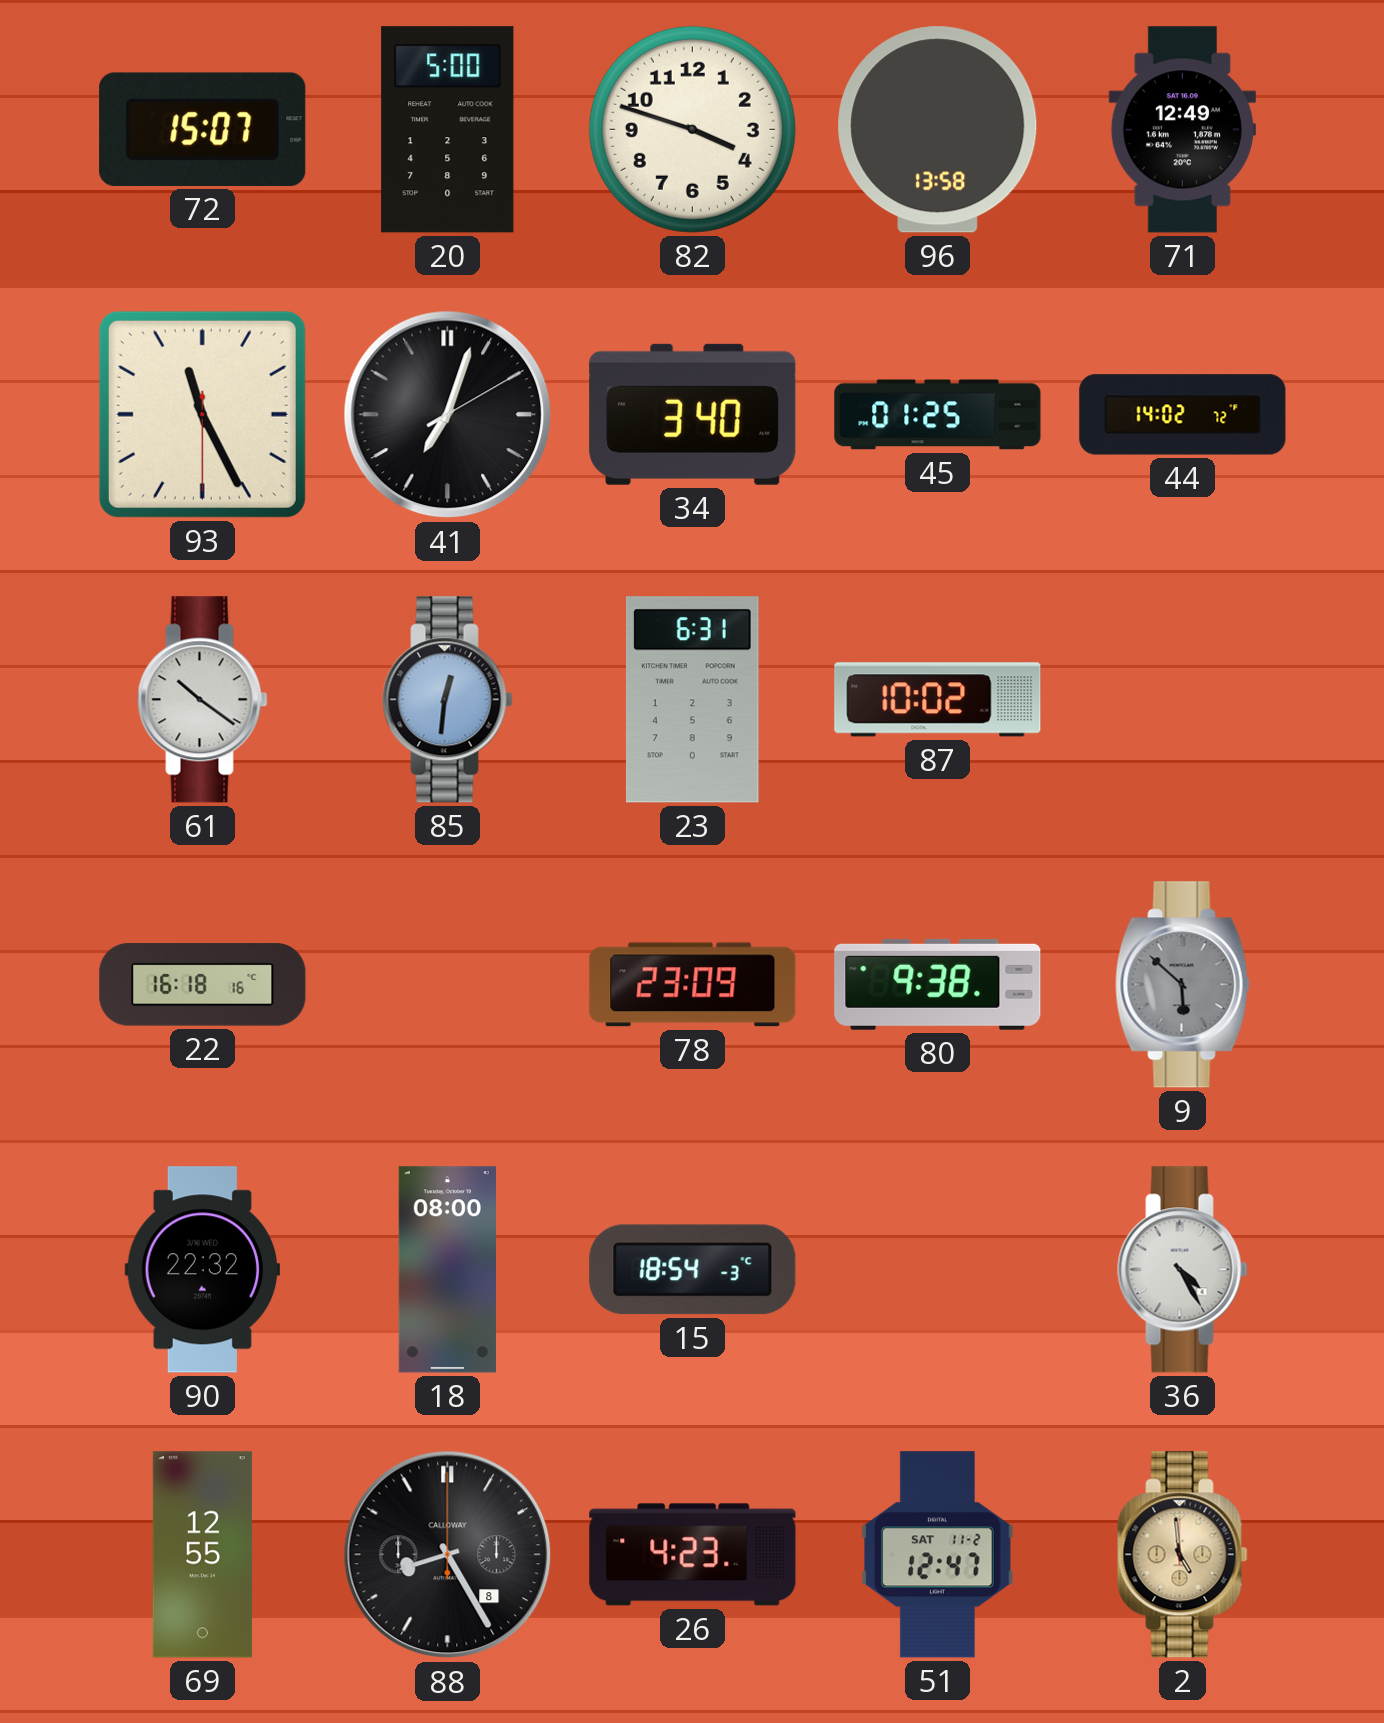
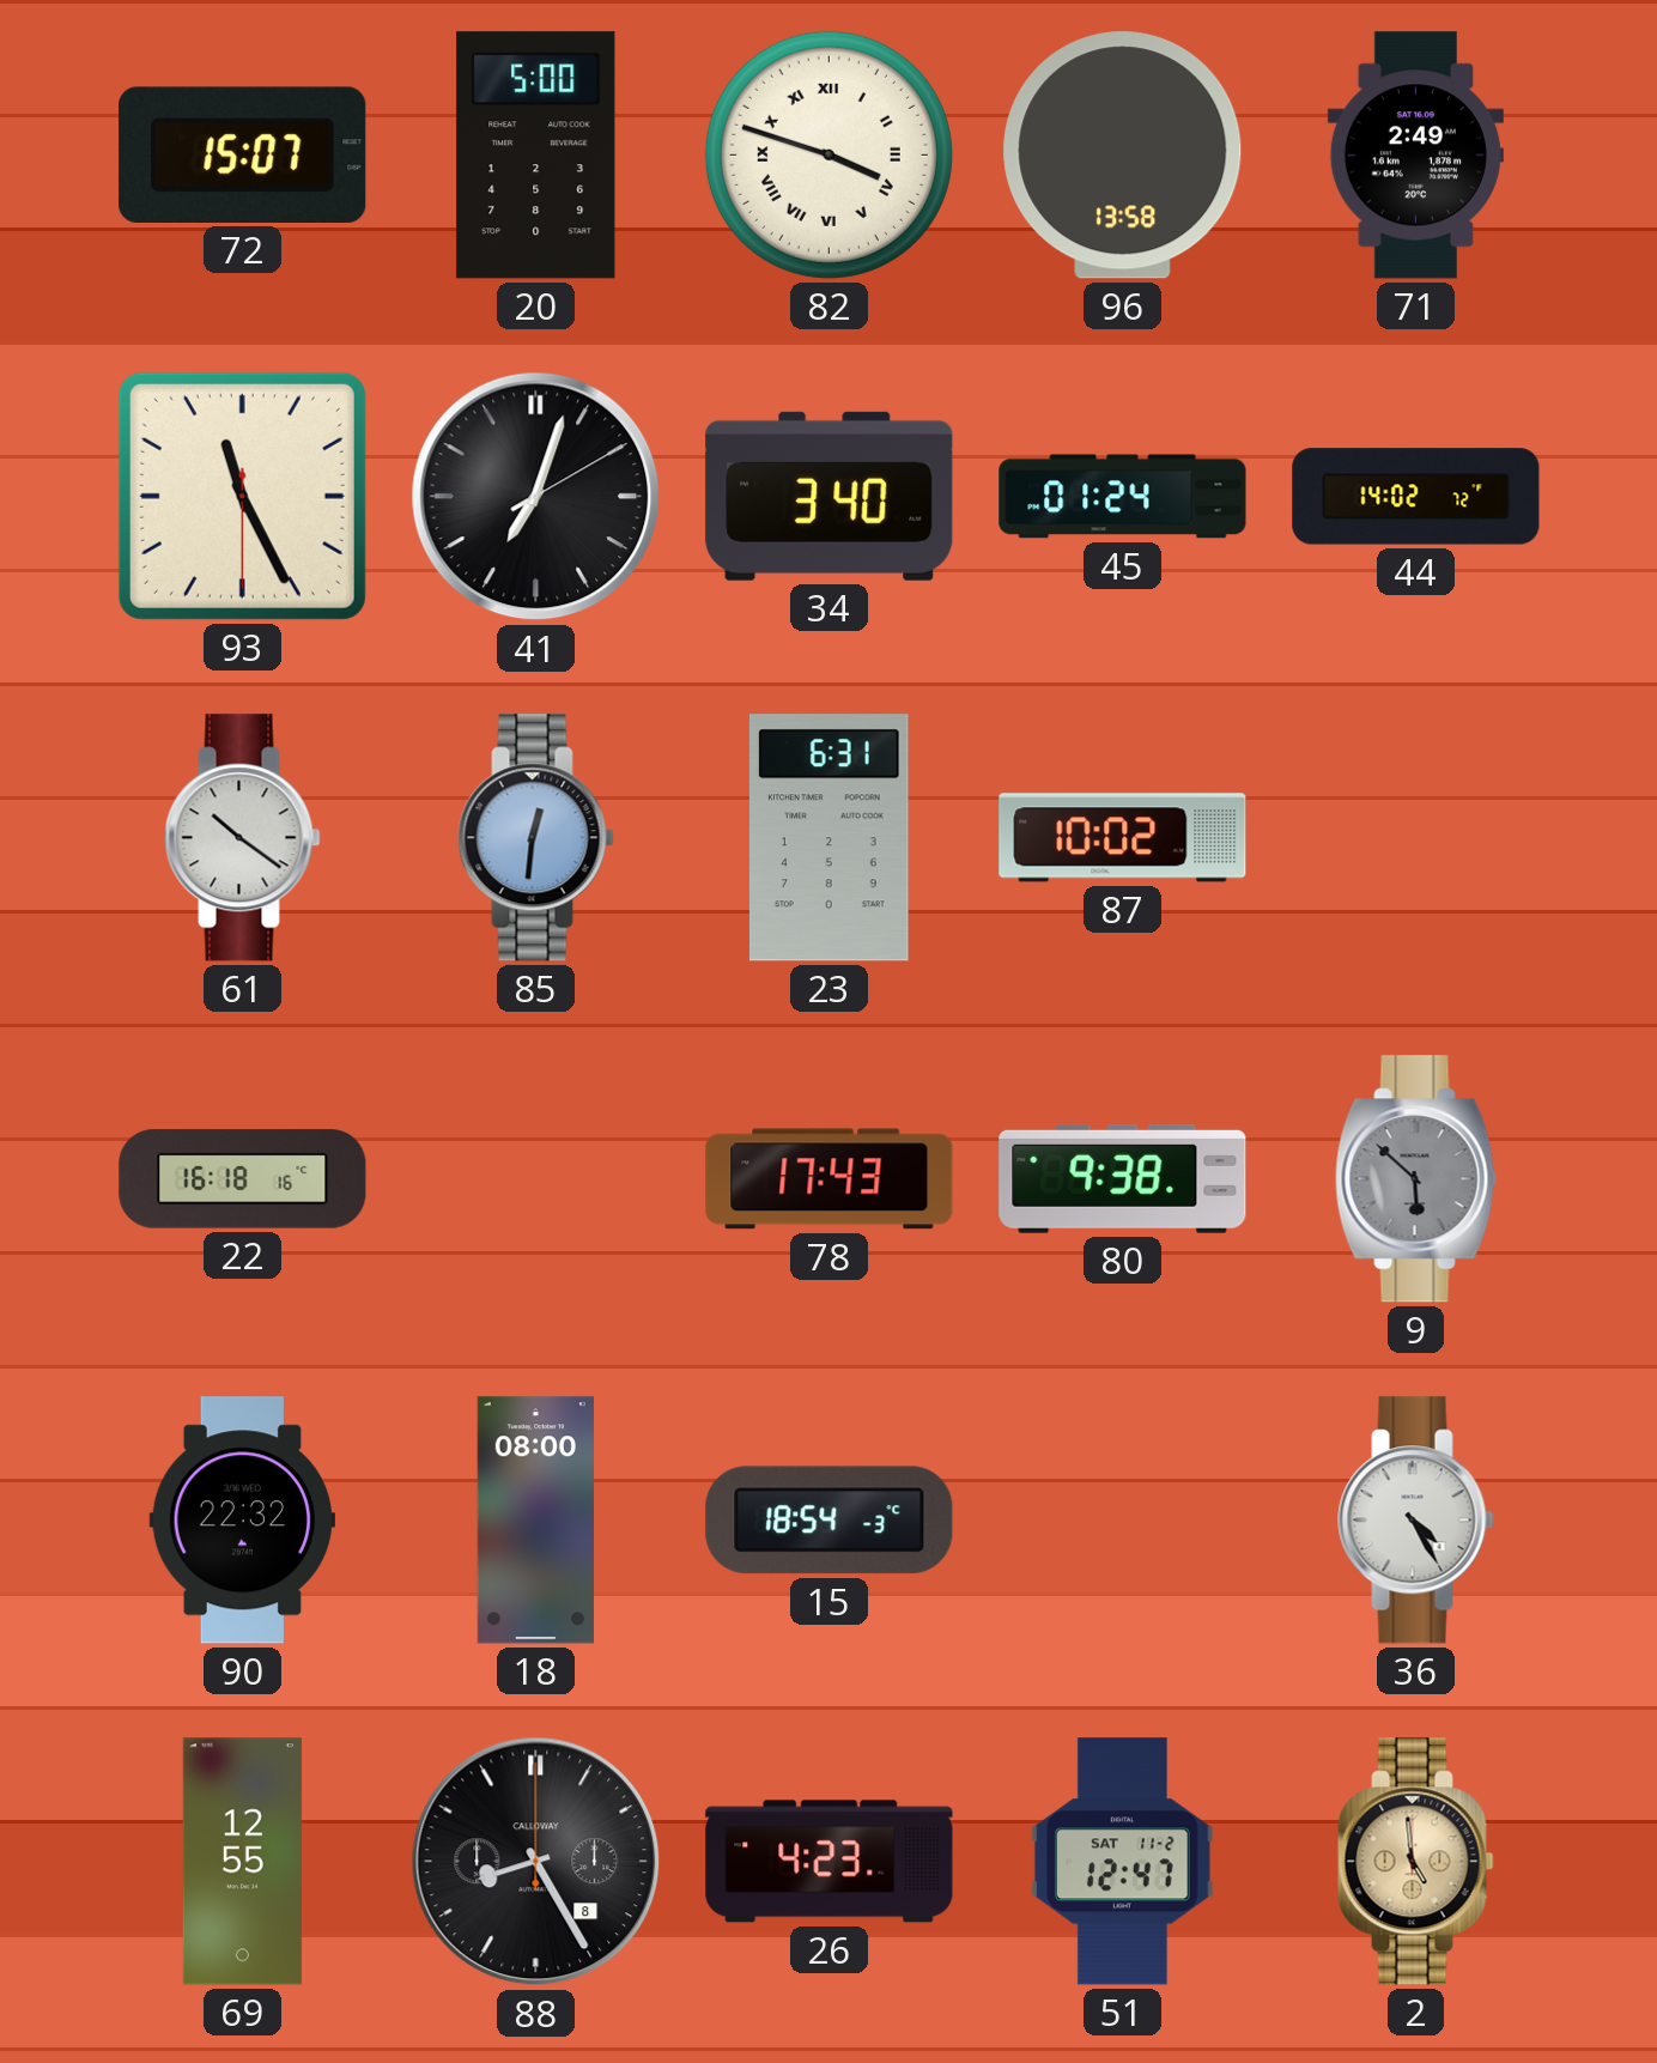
82 numerals: Arabic -> Roman
71: 12:49 -> 2:49
45: 01:25 -> 01:24
78: 23:09 -> 17:43
